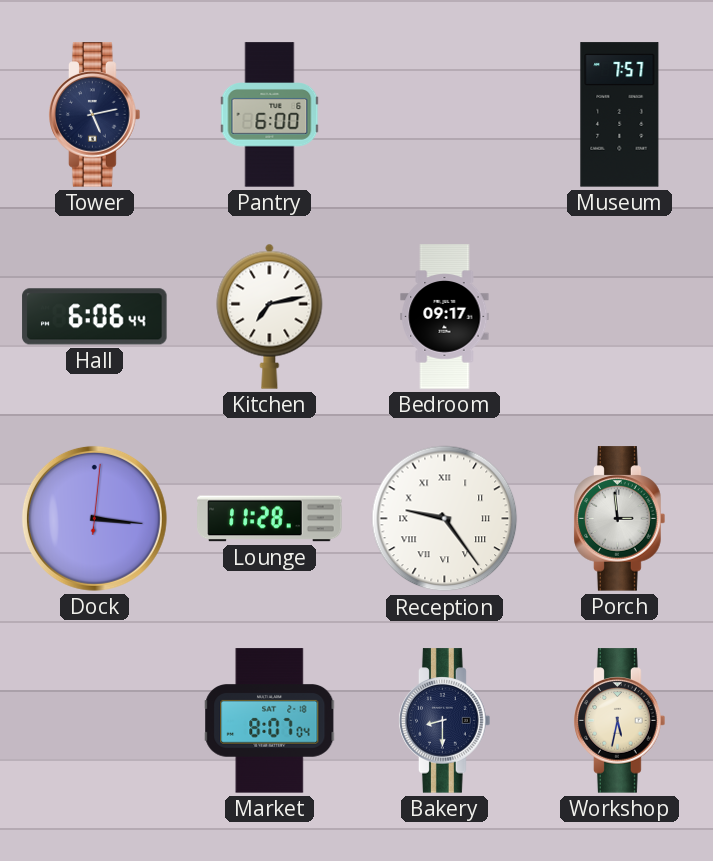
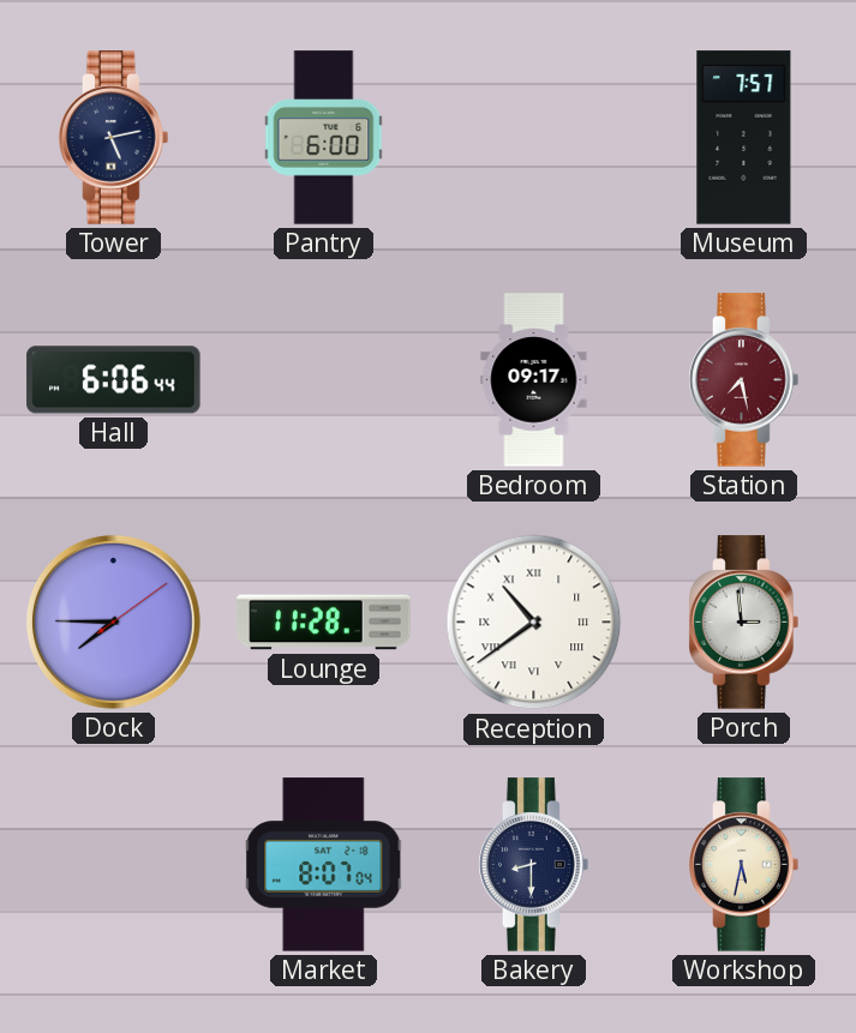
Kitchen: 7:13 -> none
Station: none -> 7:28
Dock: 3:16 -> 7:45
Reception: 9:24 -> 10:39
